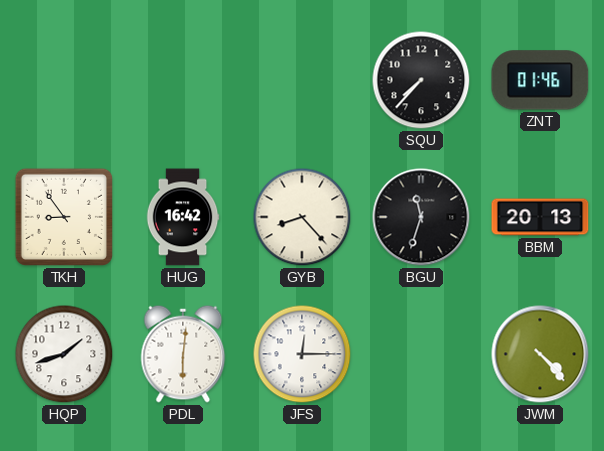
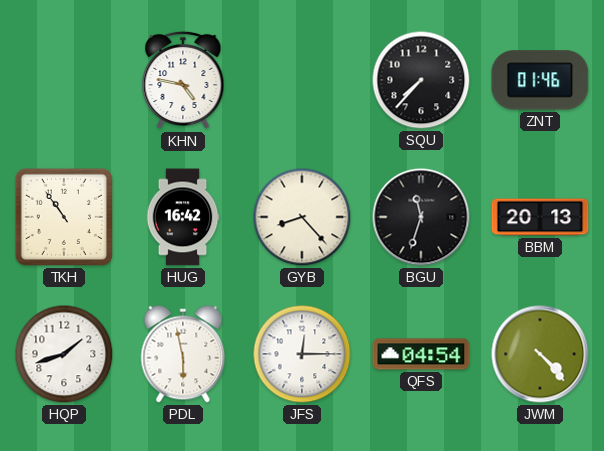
KHN: none -> 4:47
TKH: 8:54 -> 10:54
PDL: 6:01 -> 5:58
QFS: none -> 04:54
